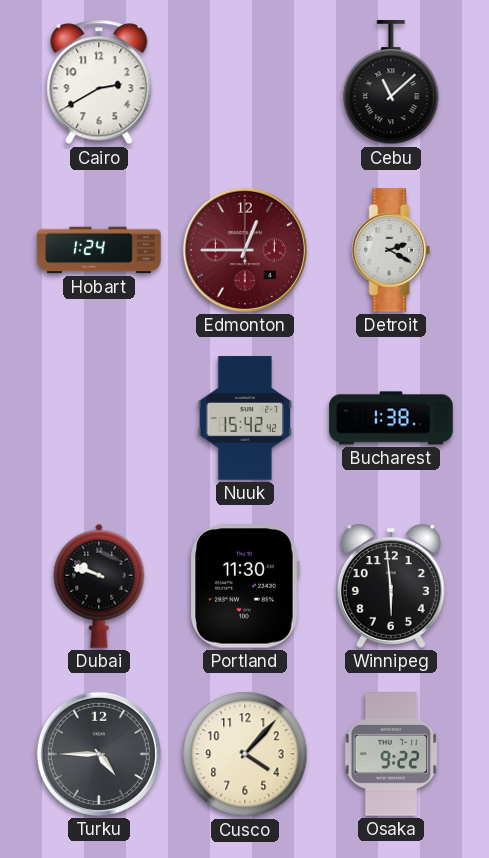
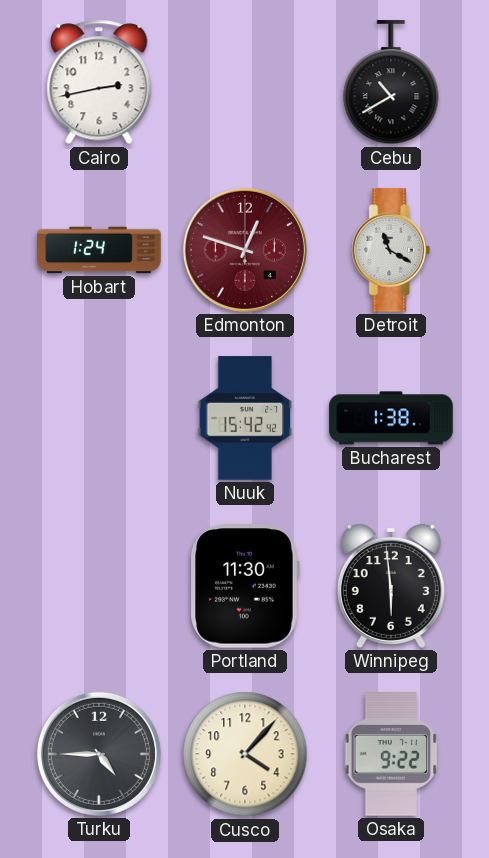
Cairo: 2:40 -> 2:43
Cebu: 11:08 -> 10:40
Edmonton: 12:45 -> 12:48
Detroit: 2:20 -> 11:20
Dubai: 9:48 -> none
